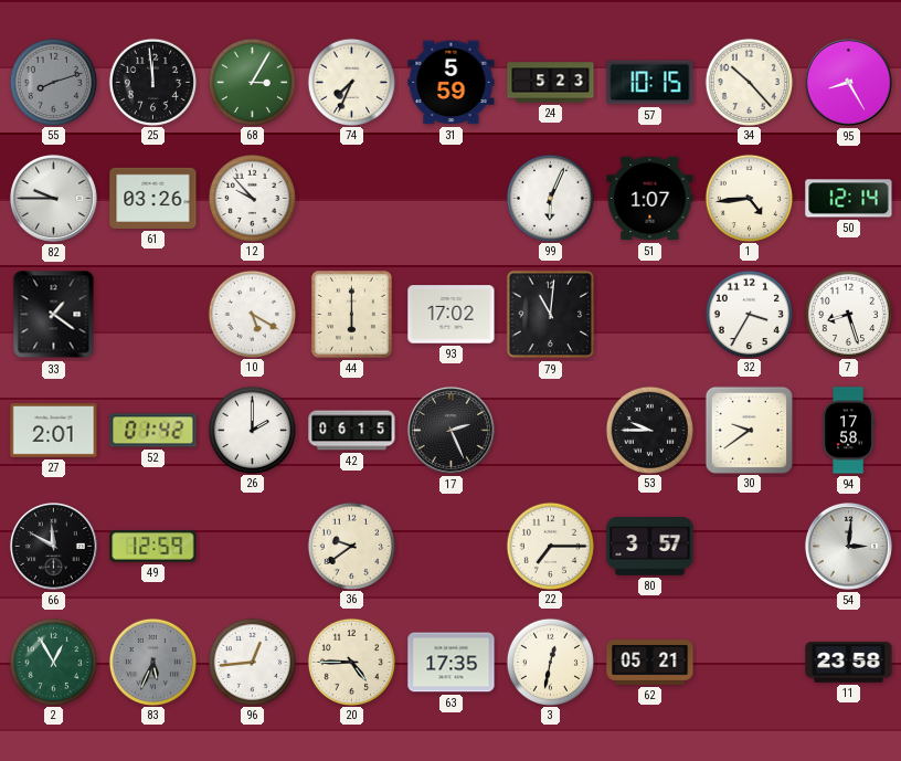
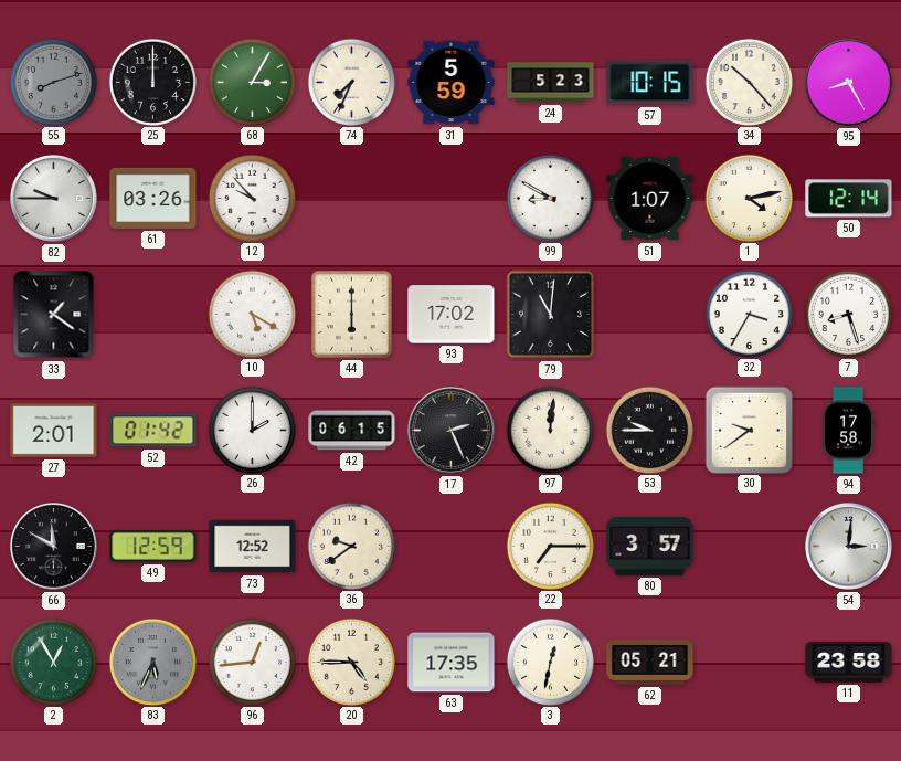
25: 11:59 -> 12:00
99: 6:04 -> 8:50
1: 4:44 -> 4:13
97: none -> 12:01
73: none -> 12:52
